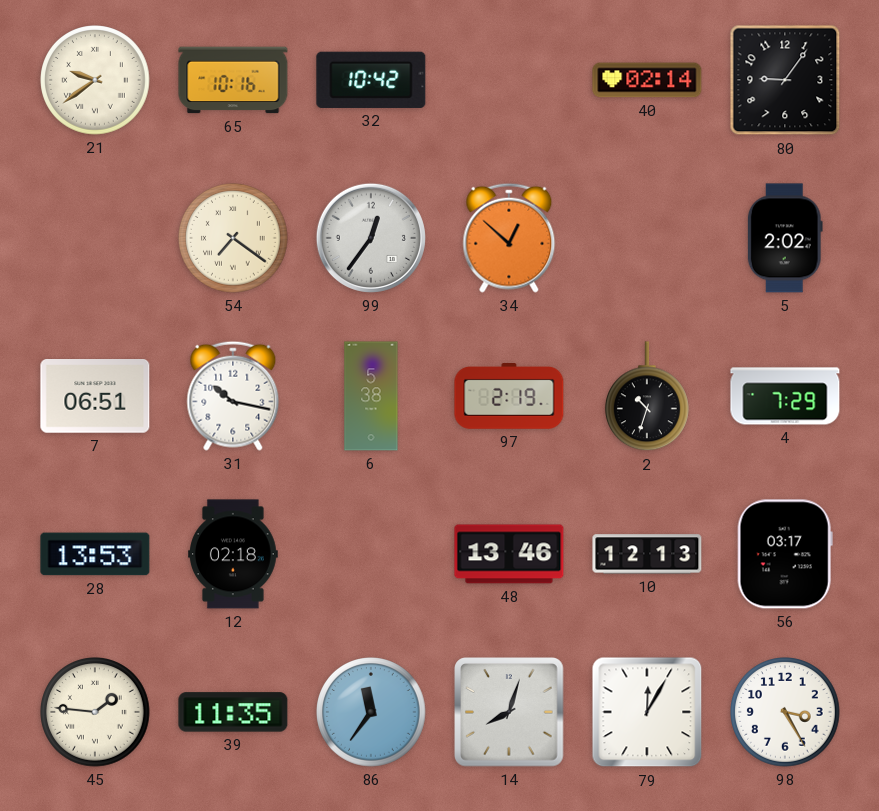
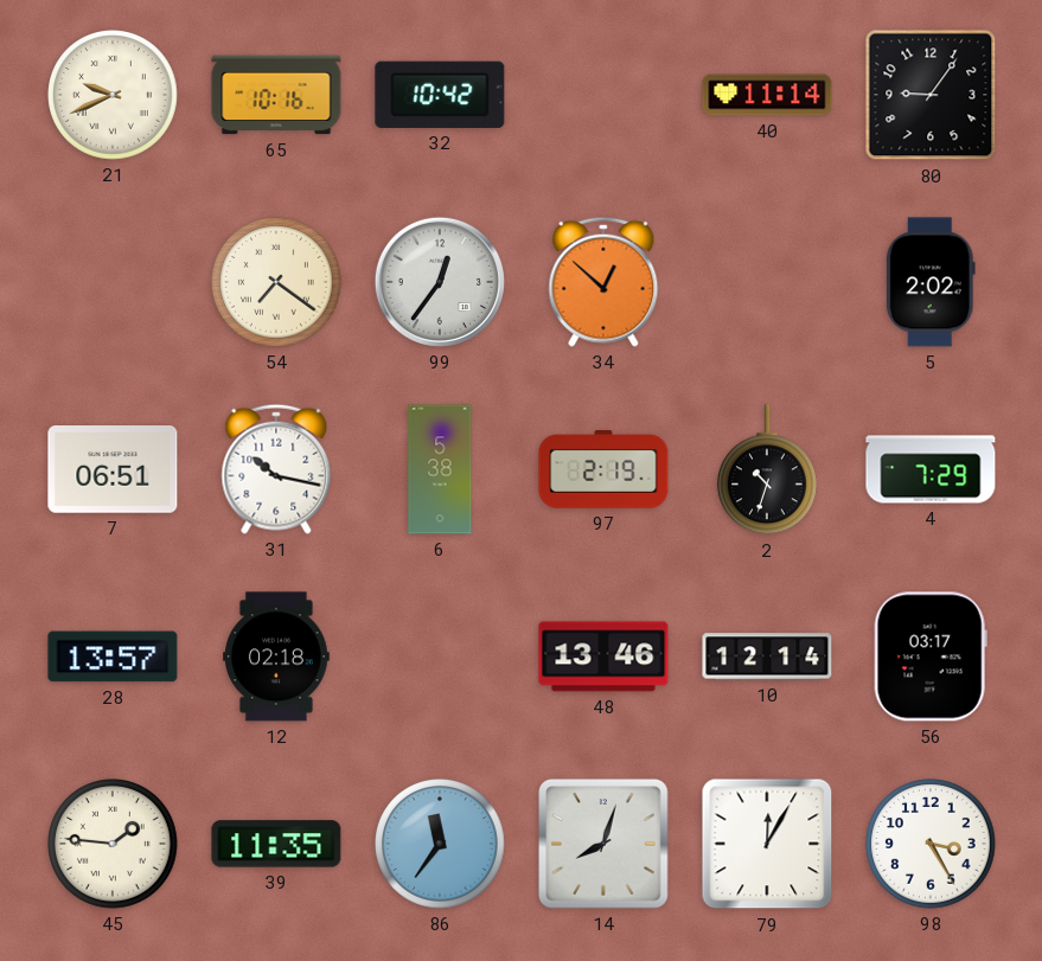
21: 9:39 -> 9:41
40: 02:14 -> 11:14
28: 13:53 -> 13:57
10: 12:13 -> 12:14
